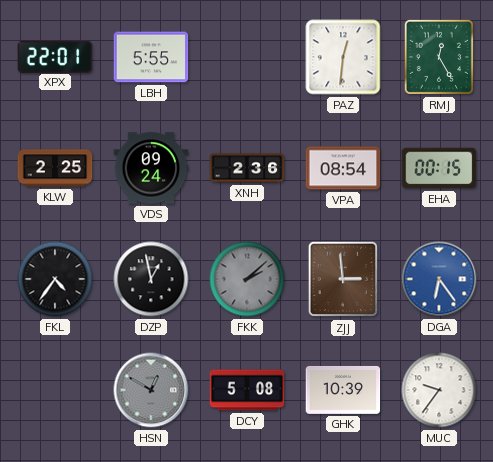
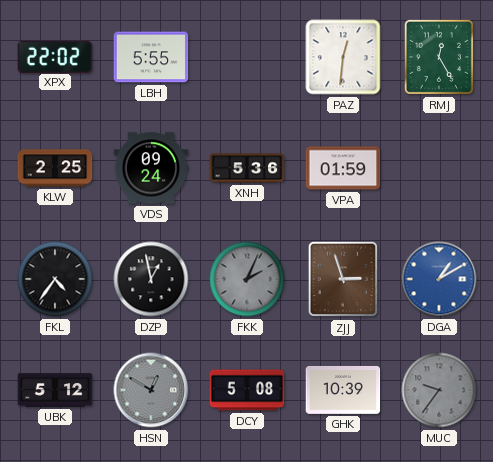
XPX: 22:01 -> 22:02
XNH: 2:36 -> 5:36
VPA: 08:54 -> 01:59
EHA: 00:15 -> none
FKK: 2:08 -> 2:04
ZJJ: 2:59 -> 2:57
DGA: 6:24 -> 1:10
UBK: none -> 5:12
MUC dial: white -> grey
